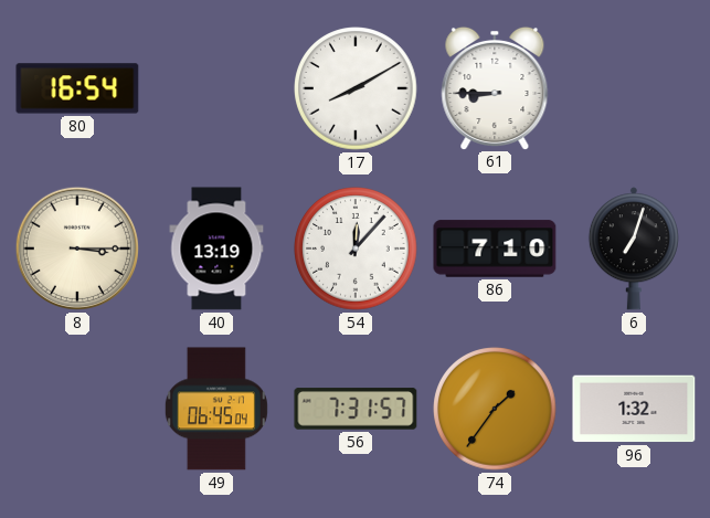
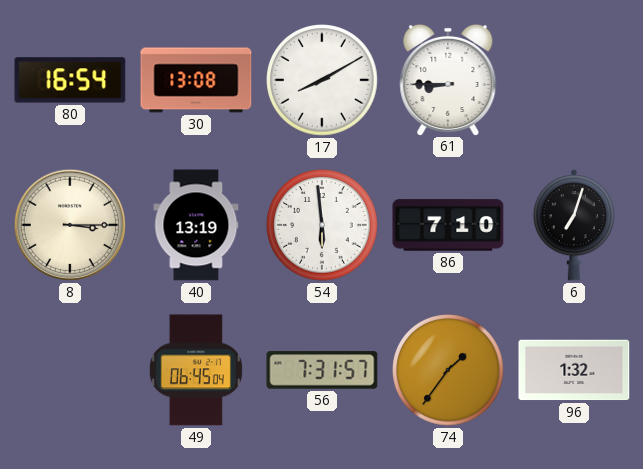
30: none -> 13:08
54: 12:07 -> 5:59
